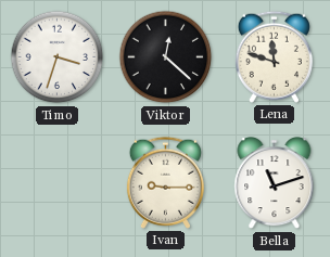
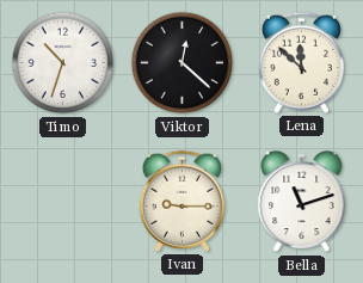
Timo: 3:33 -> 10:33
Lena: 11:48 -> 11:52
